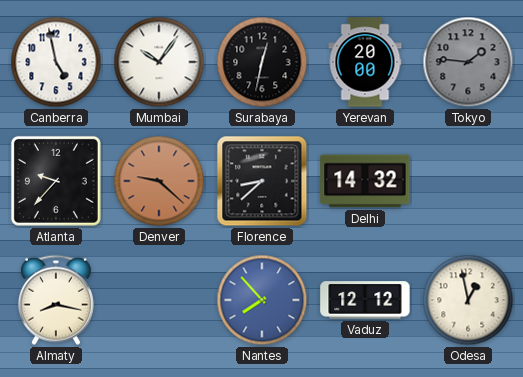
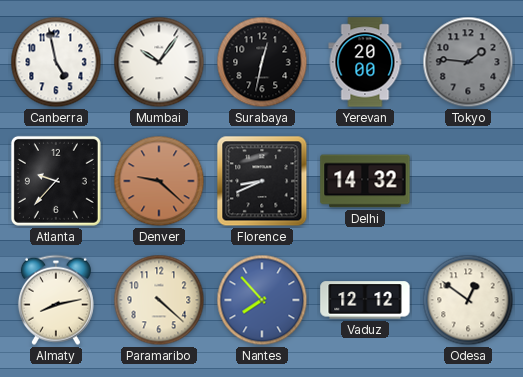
Florence: 8:38 -> 8:41
Almaty: 8:17 -> 8:13
Paramaribo: none -> 4:22
Odesa: 12:58 -> 12:51
